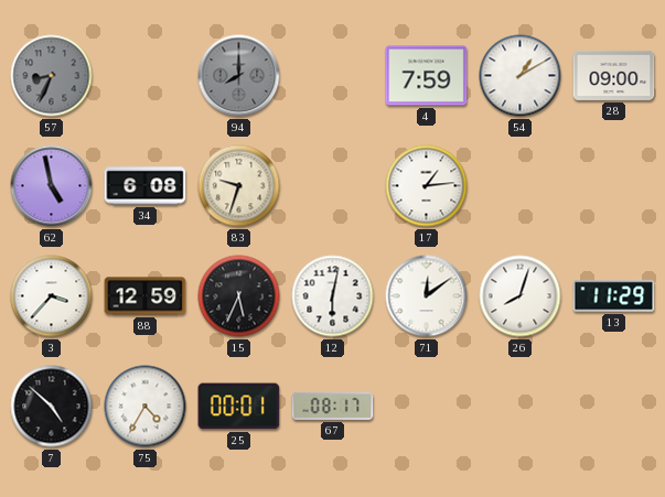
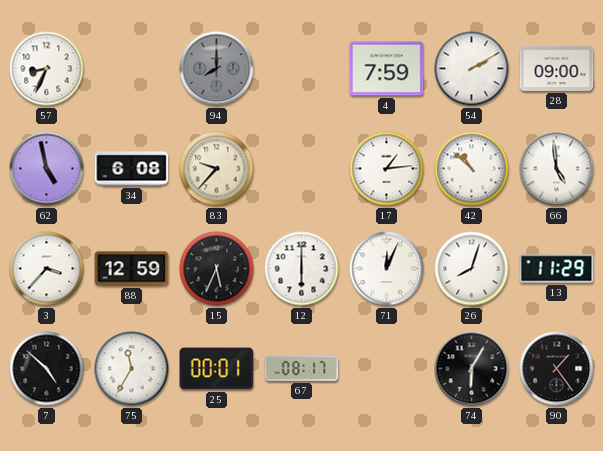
57 dial: grey -> white
54: 1:10 -> 2:10
83: 9:33 -> 9:37
42: none -> 10:52
66: none -> 4:59
12: 6:02 -> 6:00
71: 12:09 -> 12:04
75: 4:35 -> 11:35
74: none -> 6:05
90: none -> 1:24
